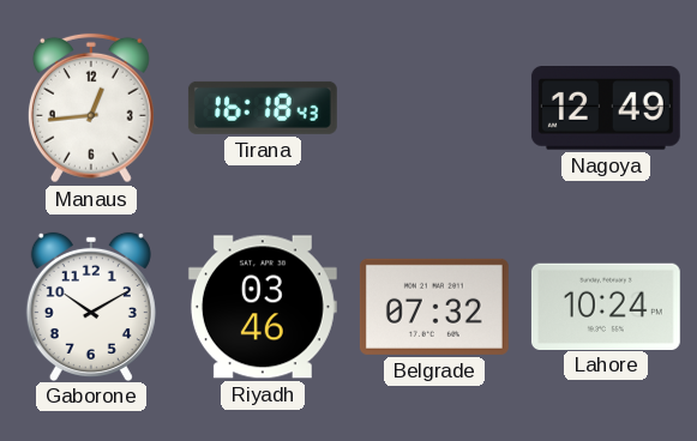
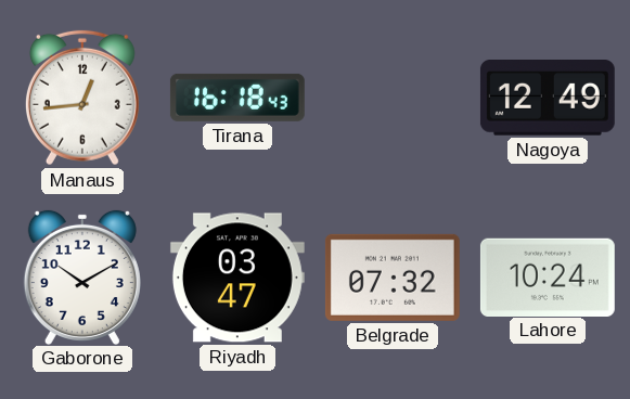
Riyadh: 03:46 -> 03:47
